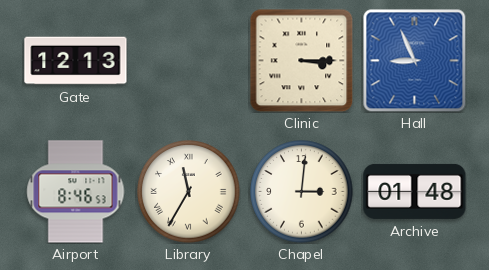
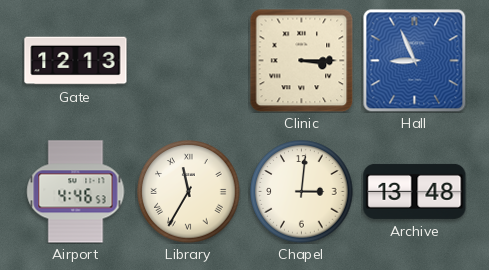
Airport: 8:46 -> 4:46
Archive: 01:48 -> 13:48
